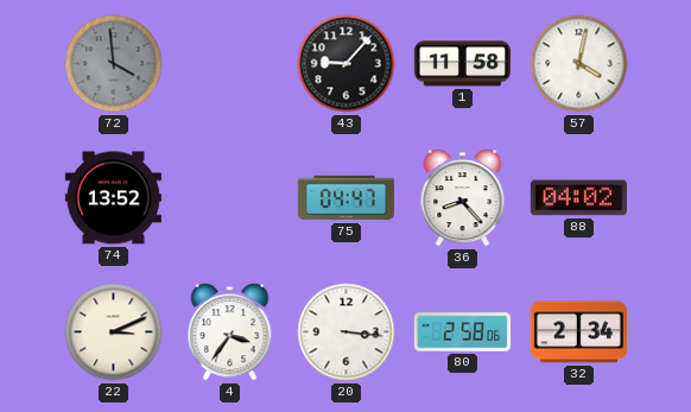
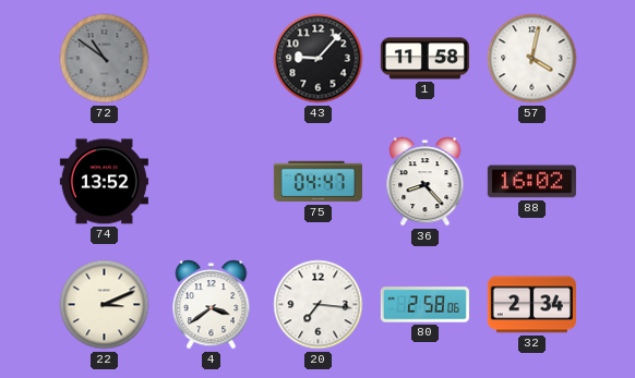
72: 3:59 -> 10:51
88: 04:02 -> 16:02
4: 3:36 -> 3:39
20: 3:16 -> 7:16
